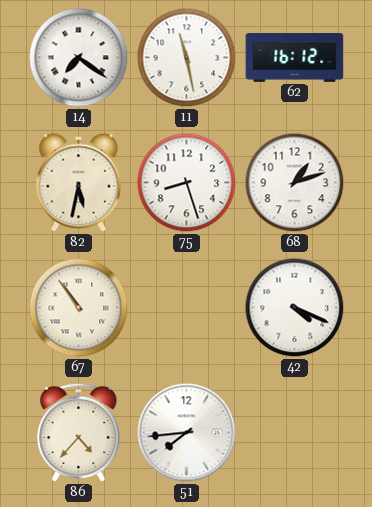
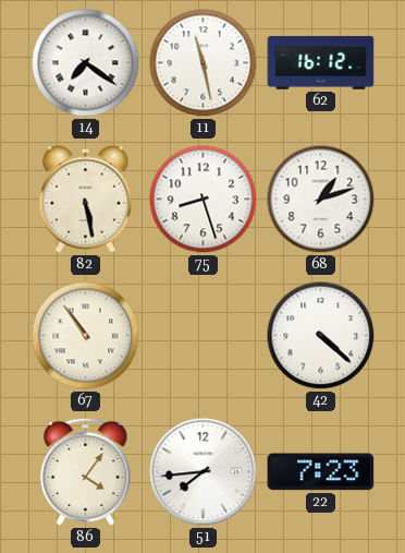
82: 5:32 -> 5:28
42: 4:19 -> 4:22
86: 4:37 -> 4:06
22: none -> 7:23
